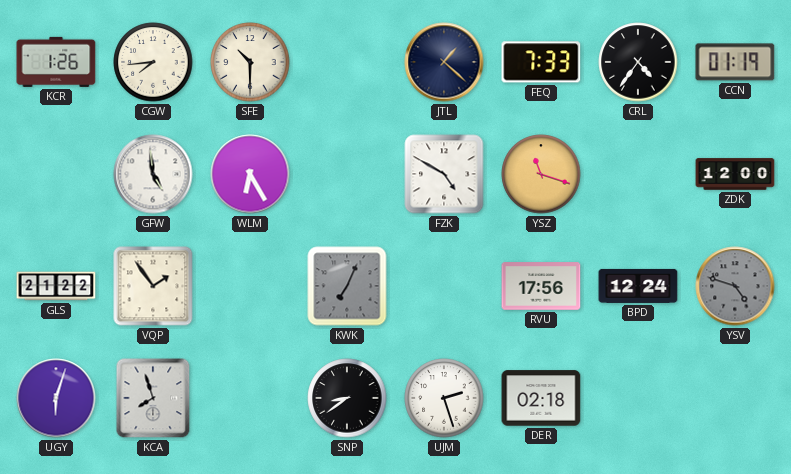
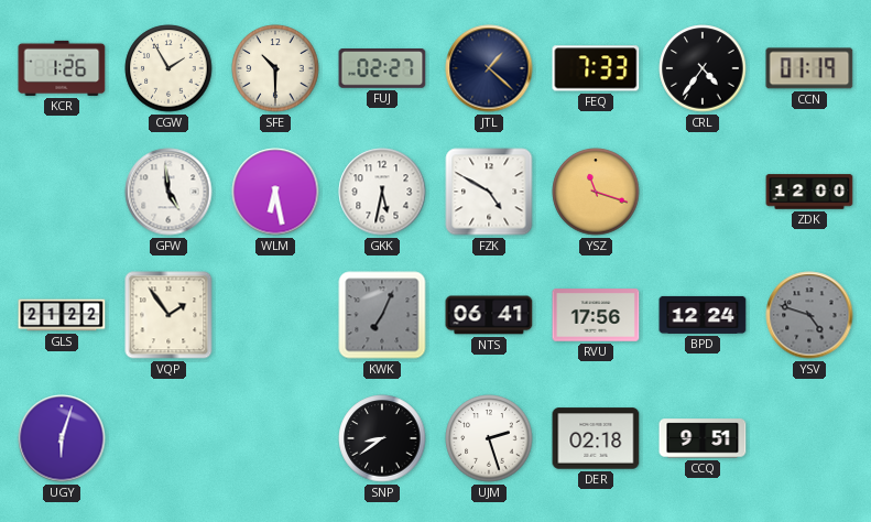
CGW: 7:44 -> 1:55
FUJ: none -> 02:27
WLM: 6:25 -> 6:28
GKK: none -> 5:32
NTS: none -> 06:41
KCA: 7:57 -> none
CCQ: none -> 9:51
